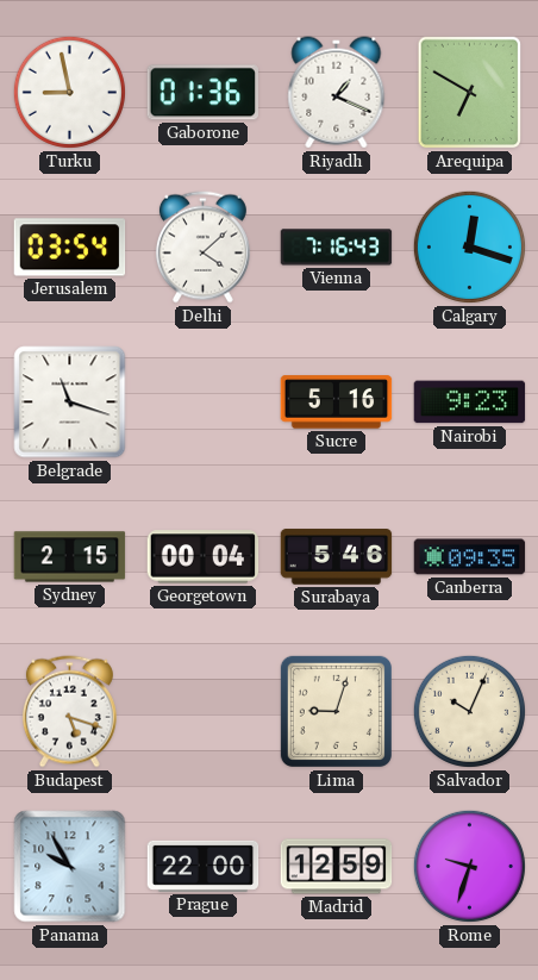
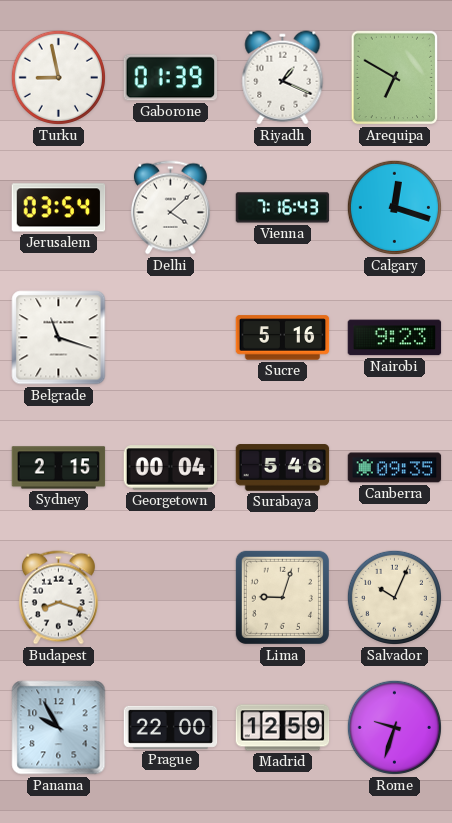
Gaborone: 01:36 -> 01:39
Budapest: 5:18 -> 8:18
